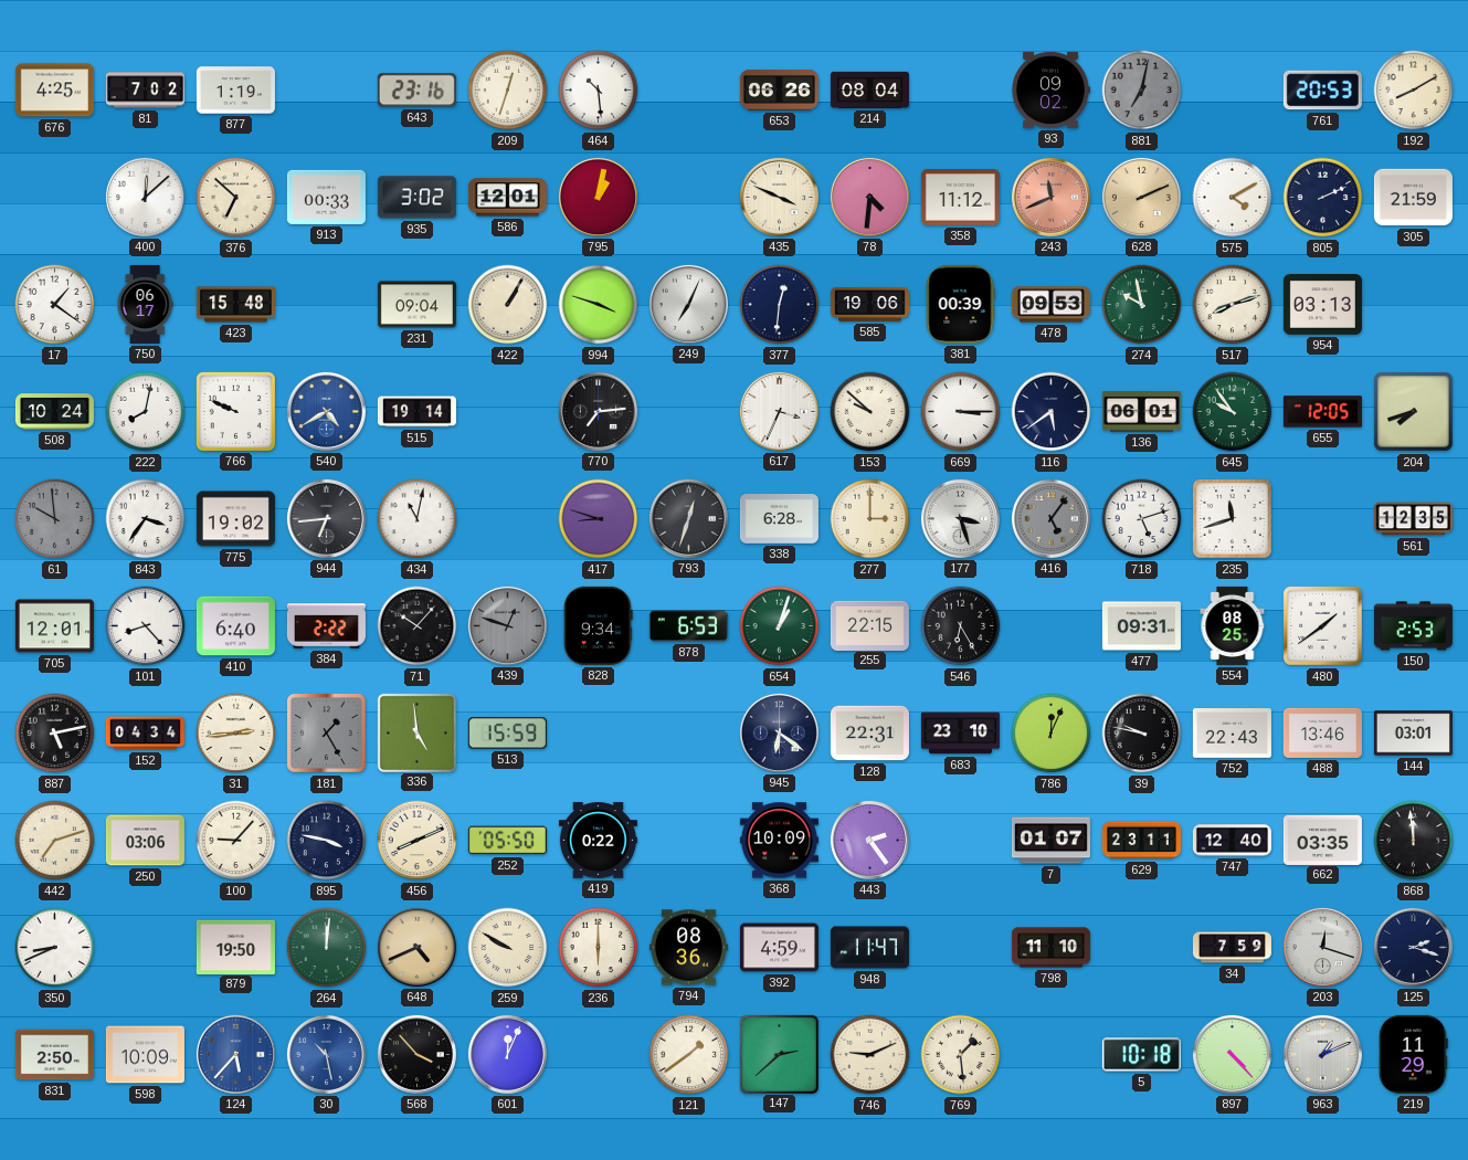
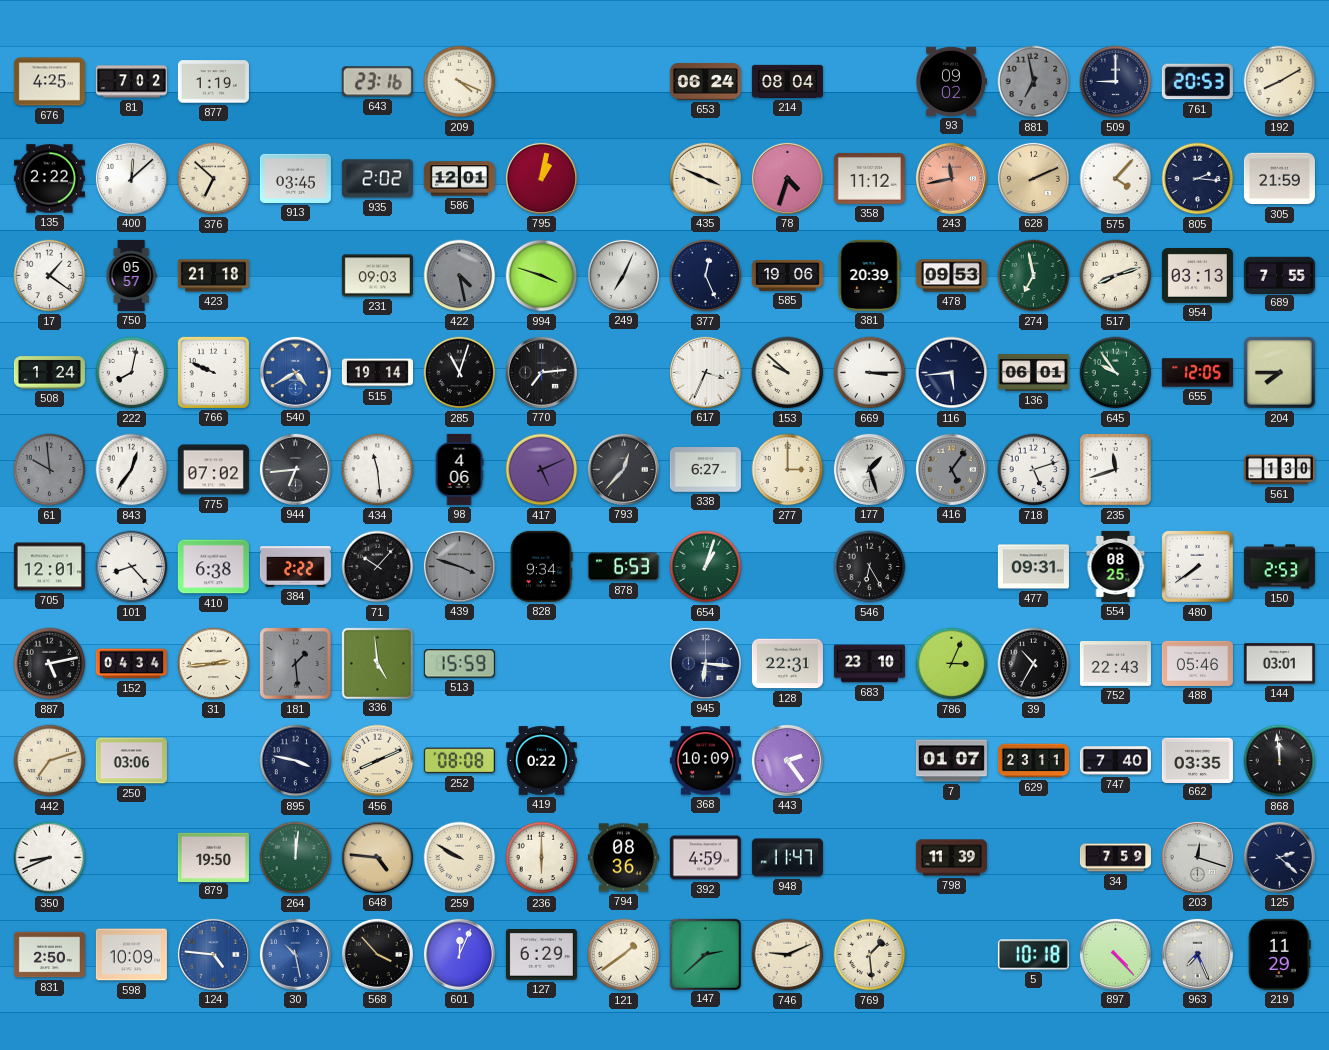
209: 12:33 -> 4:19
464: 10:29 -> none
653: 06:26 -> 06:24
881: 7:02 -> 6:58
509: none -> 9:00
135: none -> 2:22
913: 00:33 -> 03:45
935: 3:02 -> 2:02
78: 4:31 -> 4:33
243: 11:41 -> 11:43
575: 4:10 -> 4:07
805: 2:11 -> 2:16
750: 06:17 -> 05:57
423: 15:48 -> 21:18
231: 09:04 -> 09:03
422: 1:05 -> 4:28
422 dial: cream -> grey
377: 12:31 -> 12:26
381: 00:39 -> 20:39
274: 9:58 -> 6:58
689: none -> 7:55
508: 10:24 -> 1:24
285: none -> 11:03
116: 5:39 -> 5:44
204: 7:42 -> 7:45
843: 3:36 -> 12:36
775: 19:02 -> 07:02
434: 11:02 -> 11:29
98: none -> 4:06
417: 8:48 -> 5:11
793: 12:33 -> 12:37
338: 6:28 -> 6:27
177: 3:27 -> 1:27
561: 12:35 -> 1:30
410: 6:40 -> 6:38
439: 12:48 -> 3:48
255: 22:15 -> none
480: 1:39 -> 7:39
181: 1:25 -> 1:29
945: 6:21 -> 6:16
786: 12:04 -> 3:04
39: 9:47 -> 10:35
488: 13:46 -> 05:46
100: 9:07 -> none
252: 05:50 -> 08:08
747: 12:40 -> 7:40
648: 4:41 -> 4:46
798: 11:10 -> 11:39
125: 2:18 -> 2:22
124: 5:37 -> 4:46
127: none -> 6:29
963: 1:11 -> 7:26
